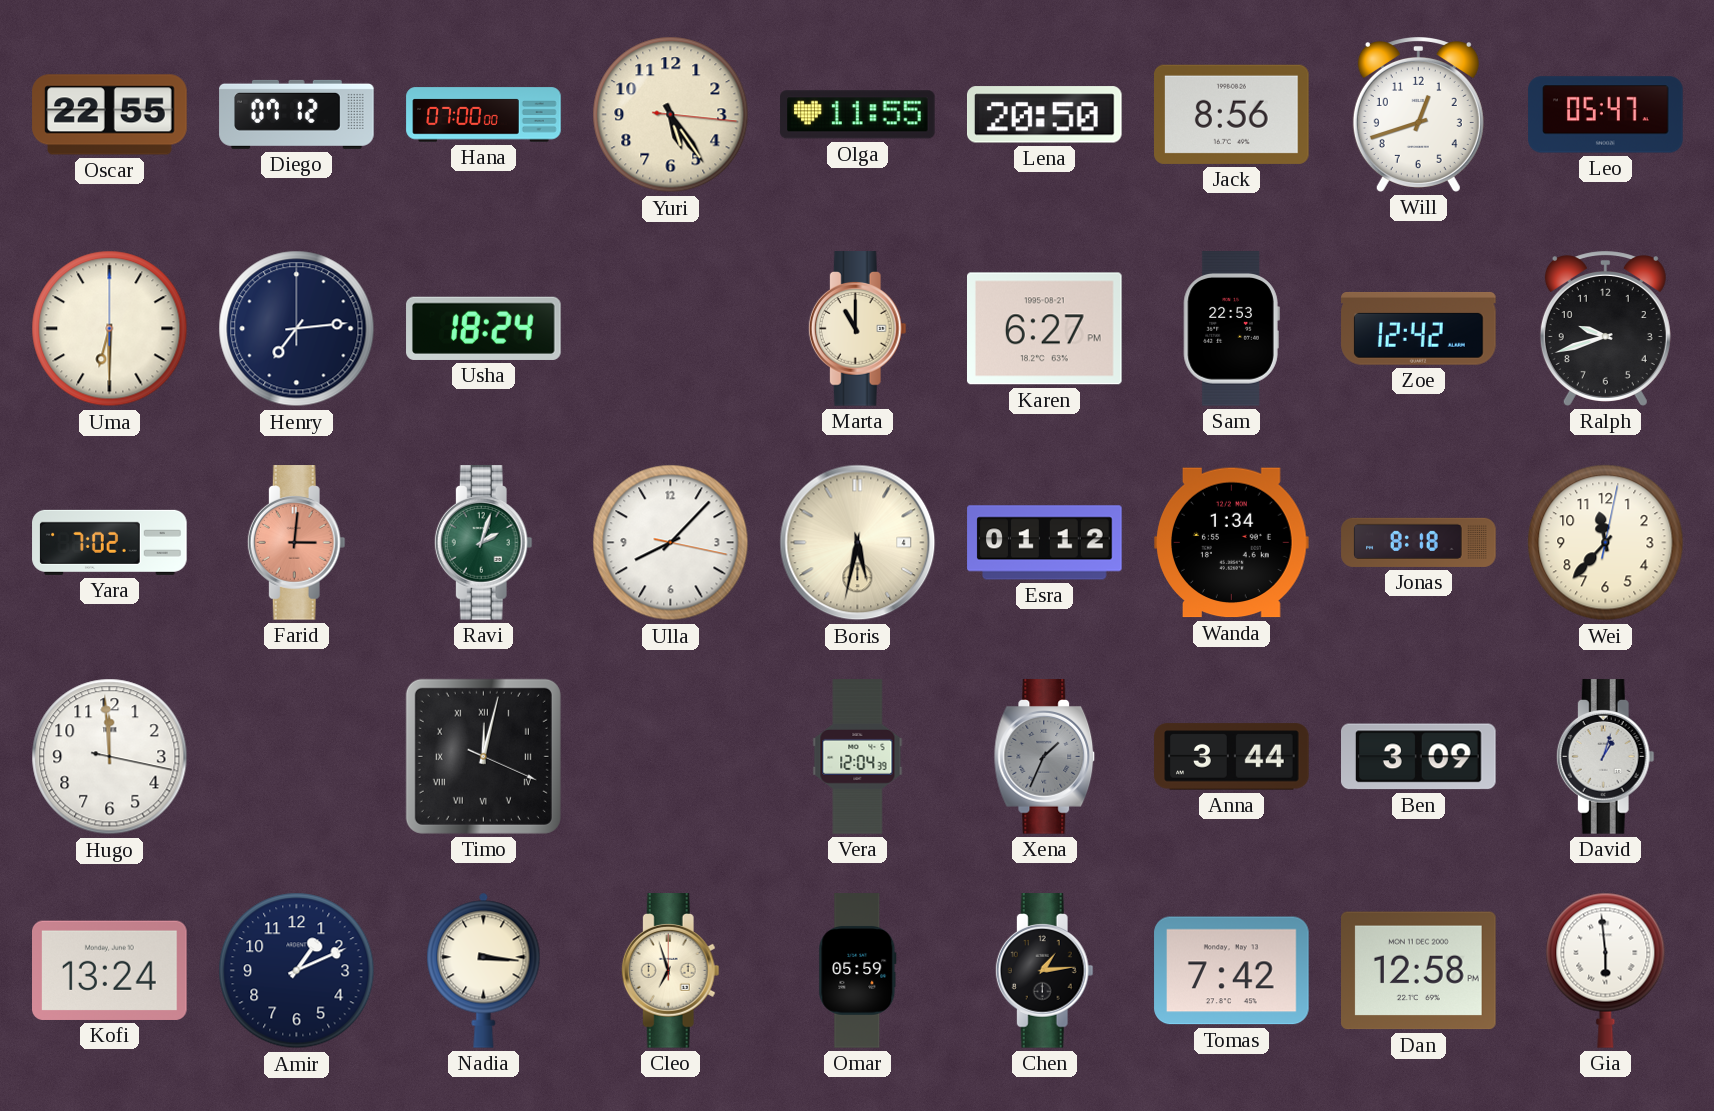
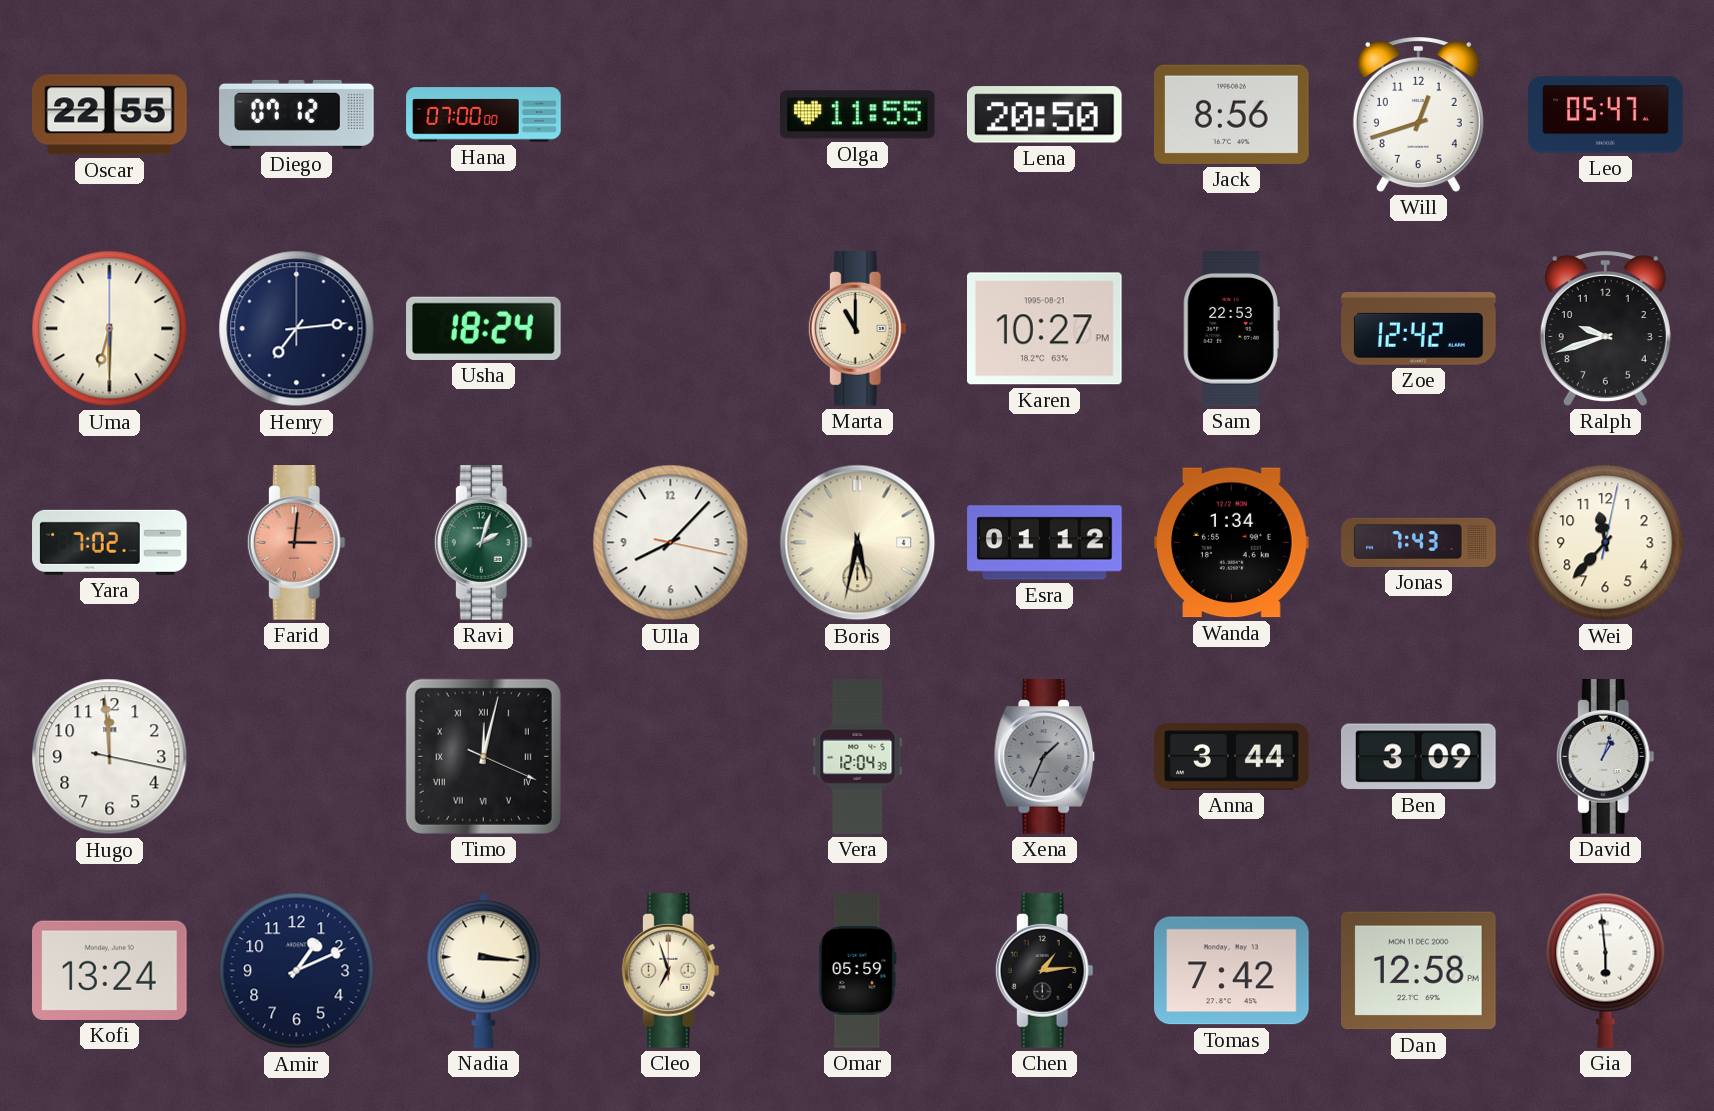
Yuri: 5:24 -> none
Karen: 6:27 -> 10:27
Jonas: 8:18 -> 7:43
